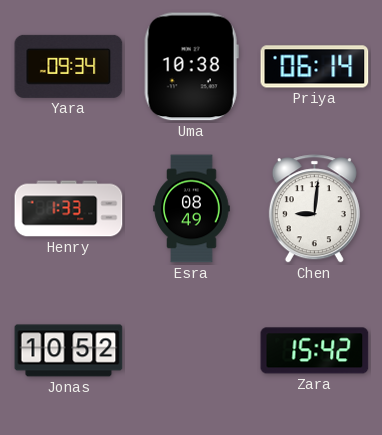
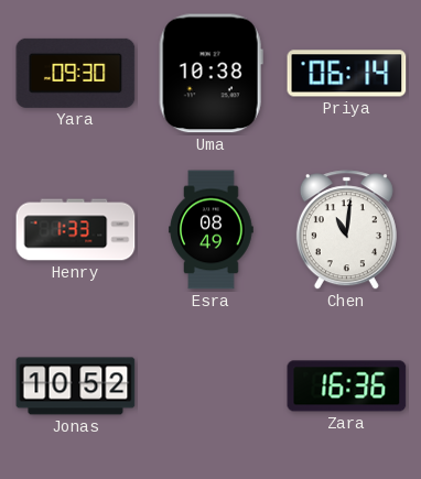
Yara: 09:34 -> 09:30
Chen: 9:01 -> 11:01
Zara: 15:42 -> 16:36
